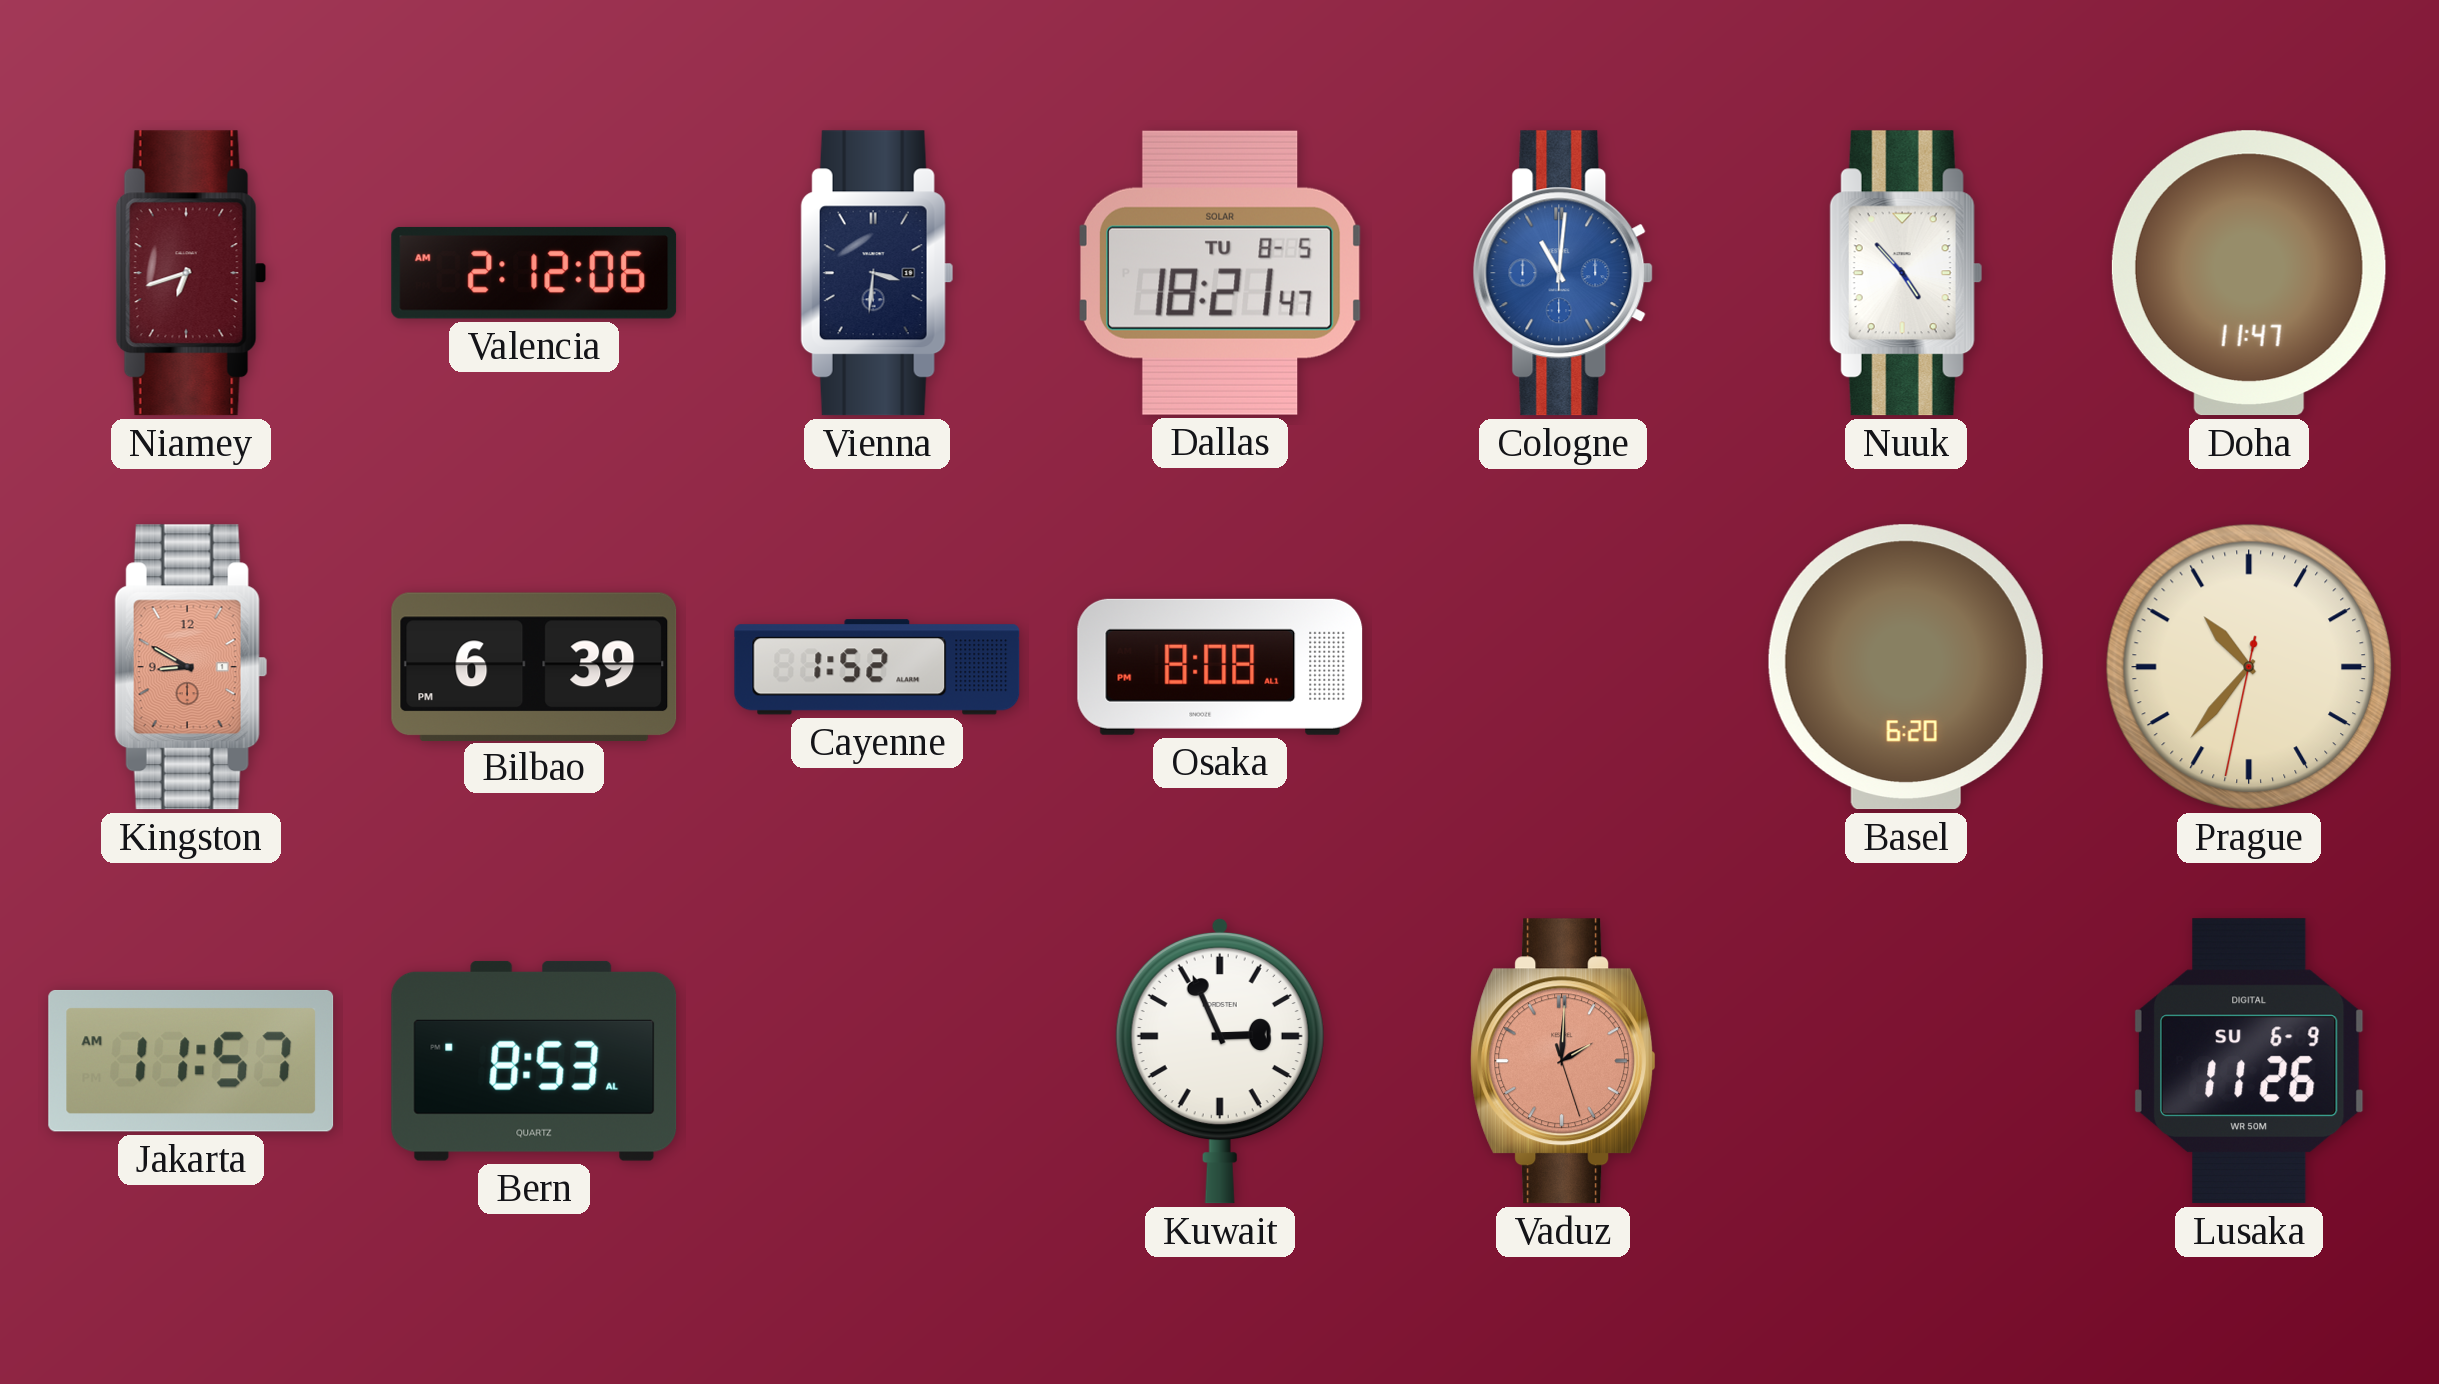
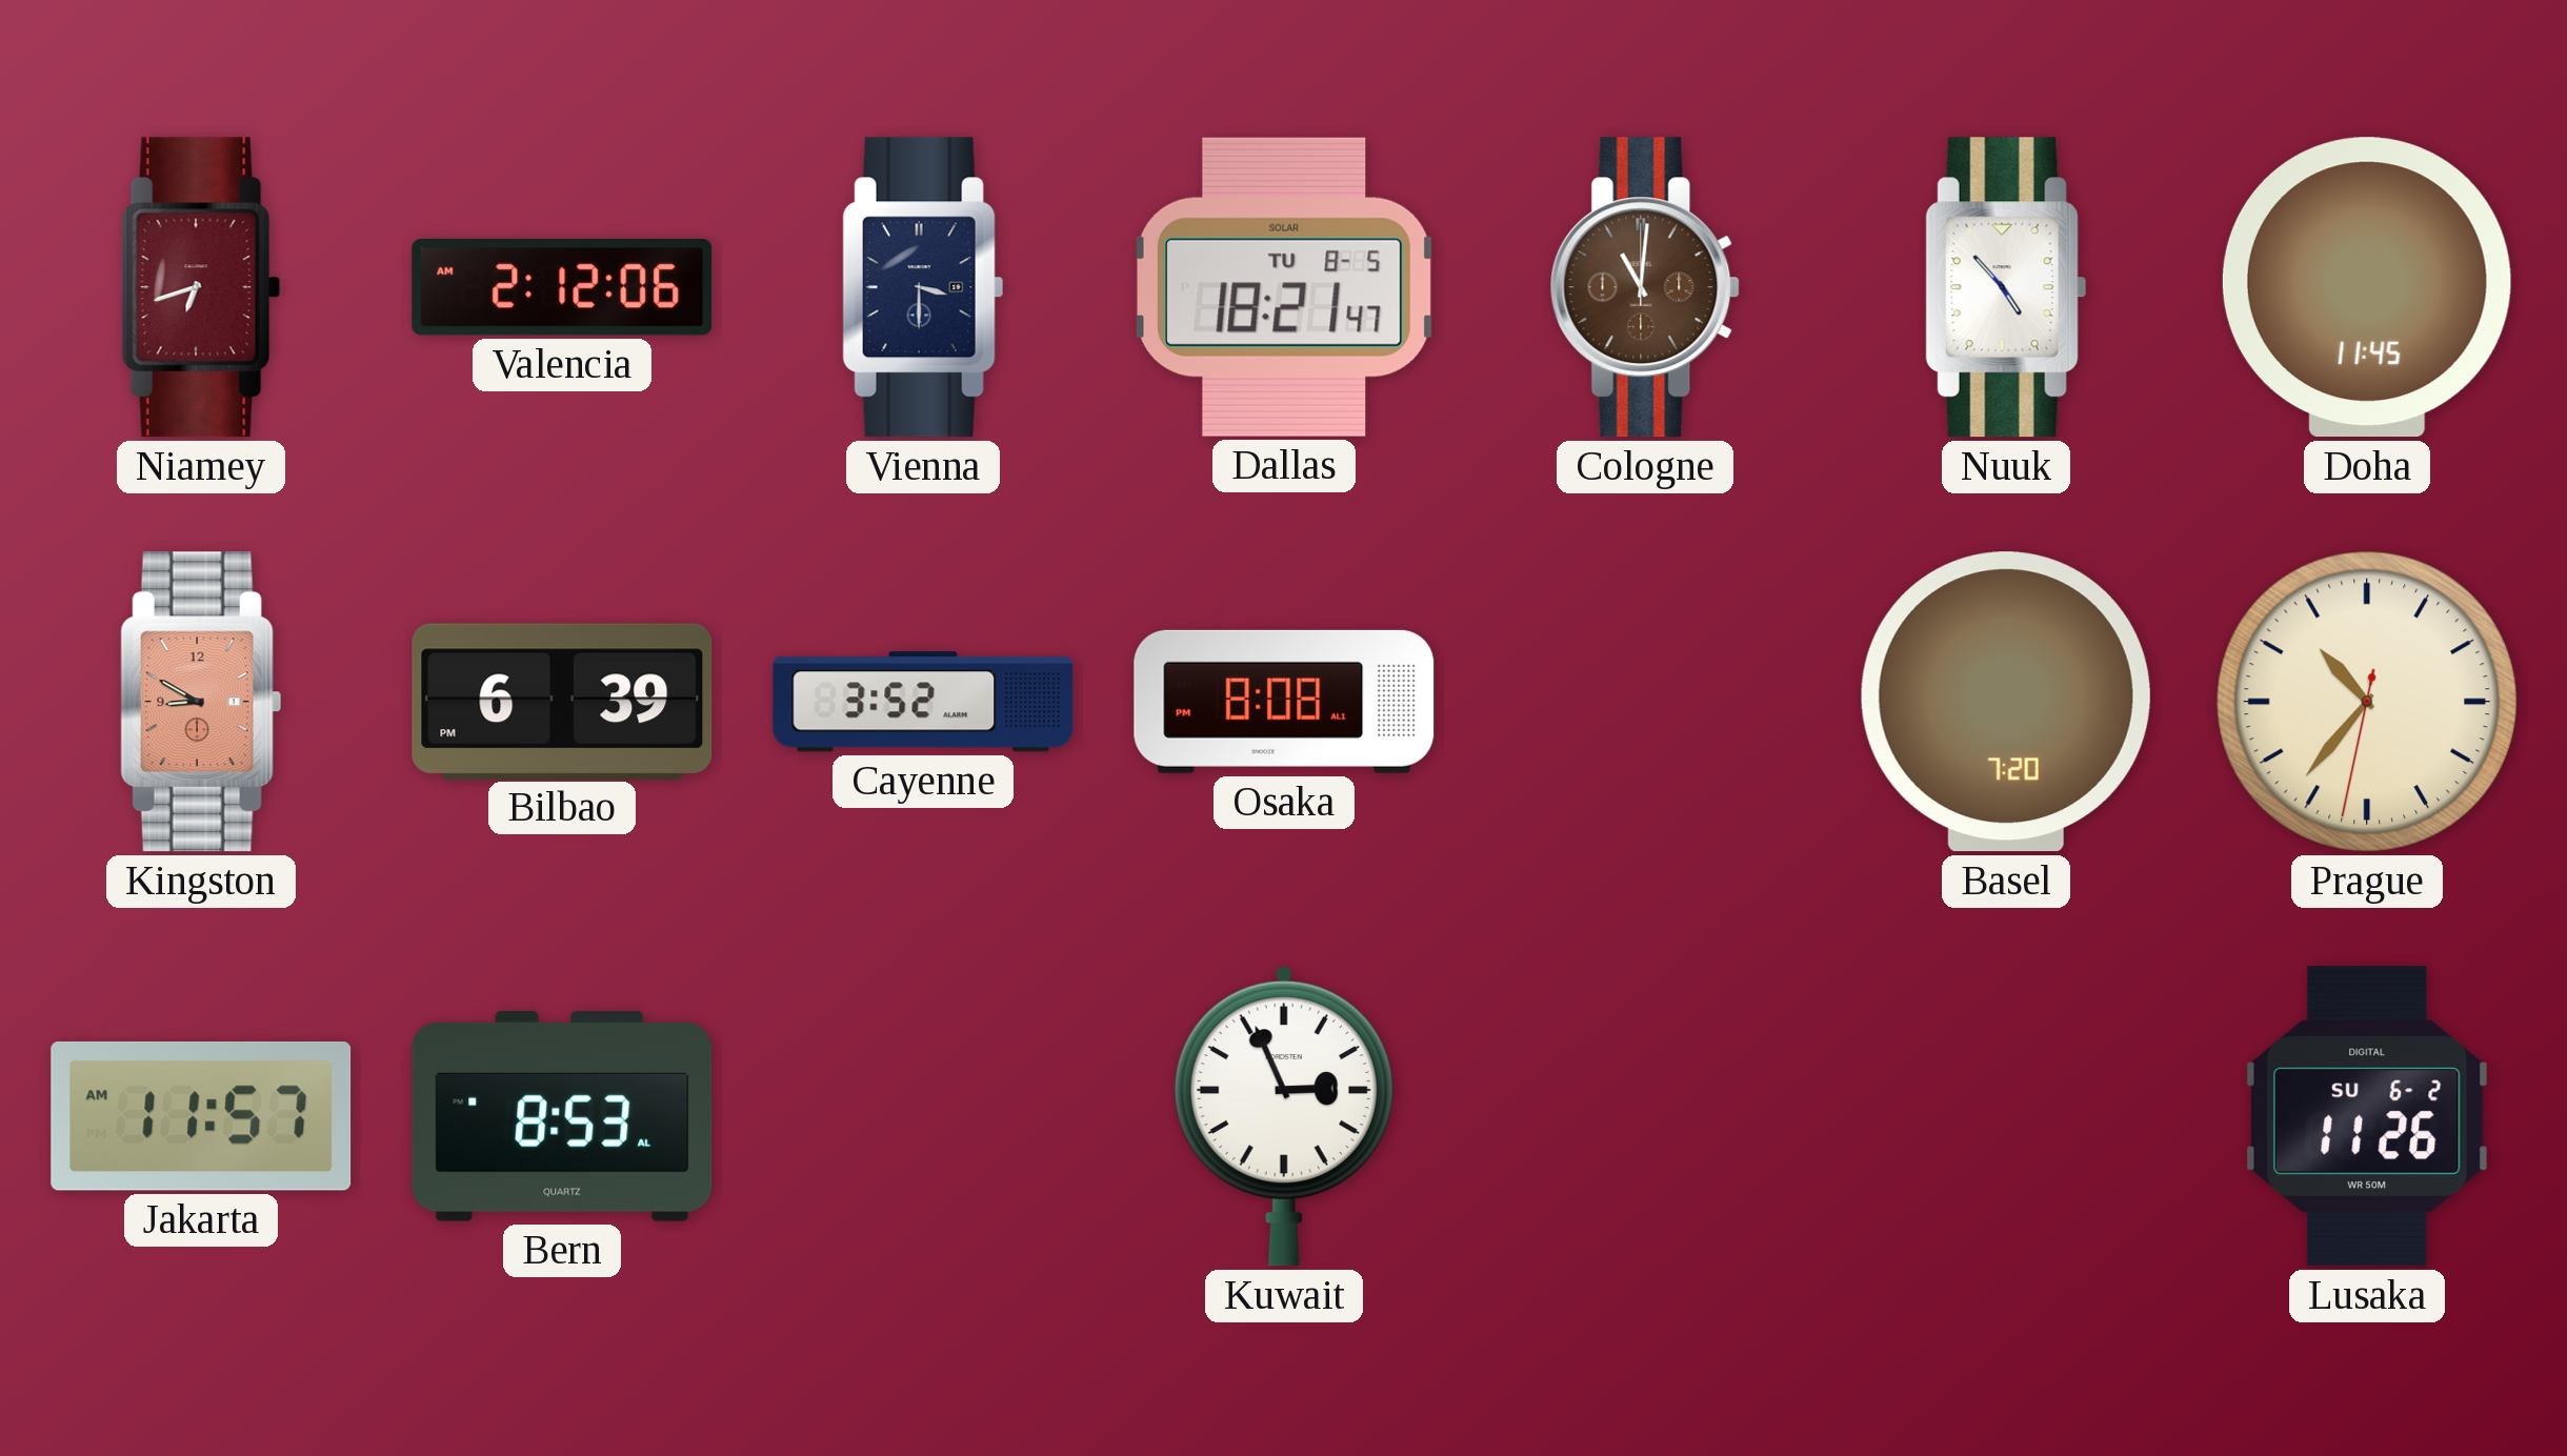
Vienna: 3:31 -> 3:30
Cologne dial: blue -> brown
Doha: 11:47 -> 11:45
Cayenne: 1:52 -> 3:52
Basel: 6:20 -> 7:20
Vaduz: 2:00 -> none
Lusaka date: SU 6-9 -> SU 6-2
